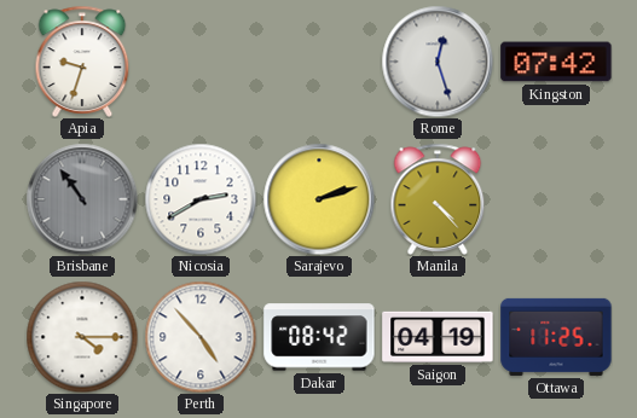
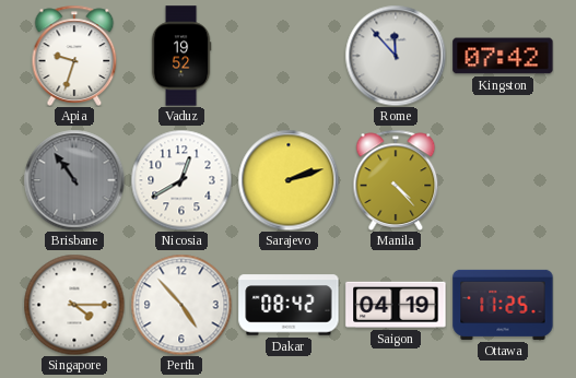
Vaduz: none -> 19:52
Rome: 12:27 -> 11:53
Nicosia: 2:40 -> 12:40
